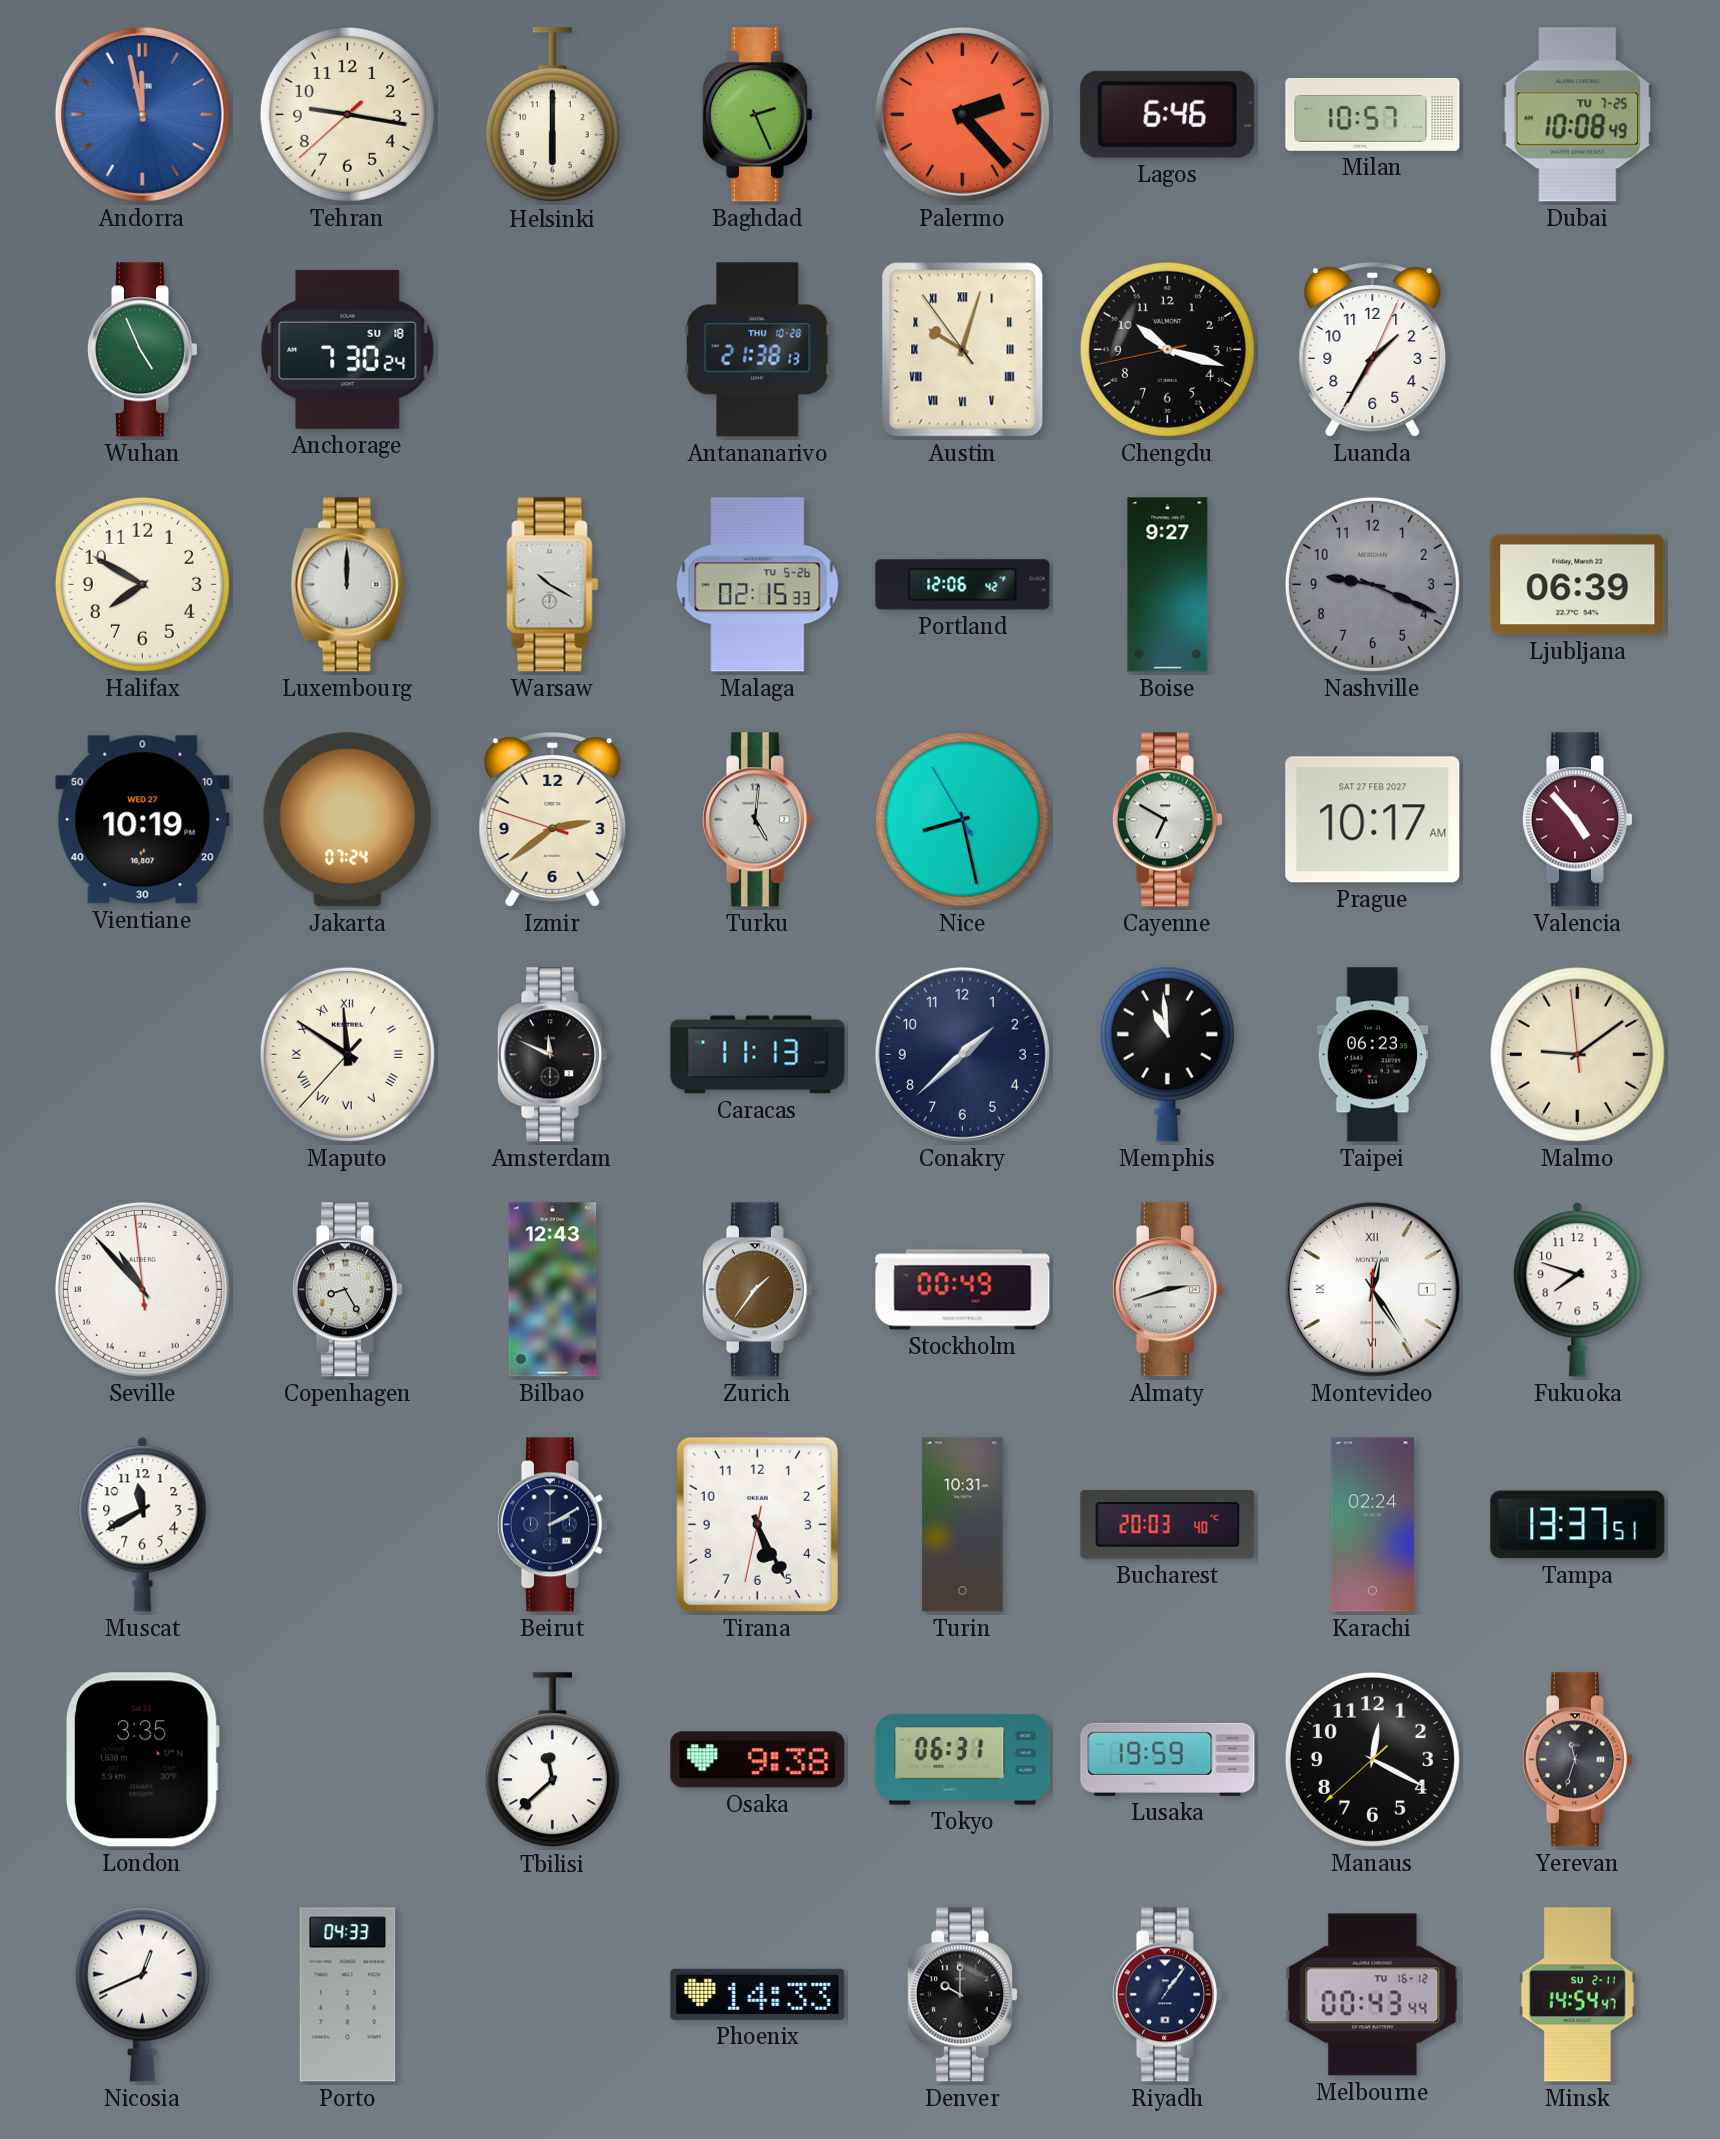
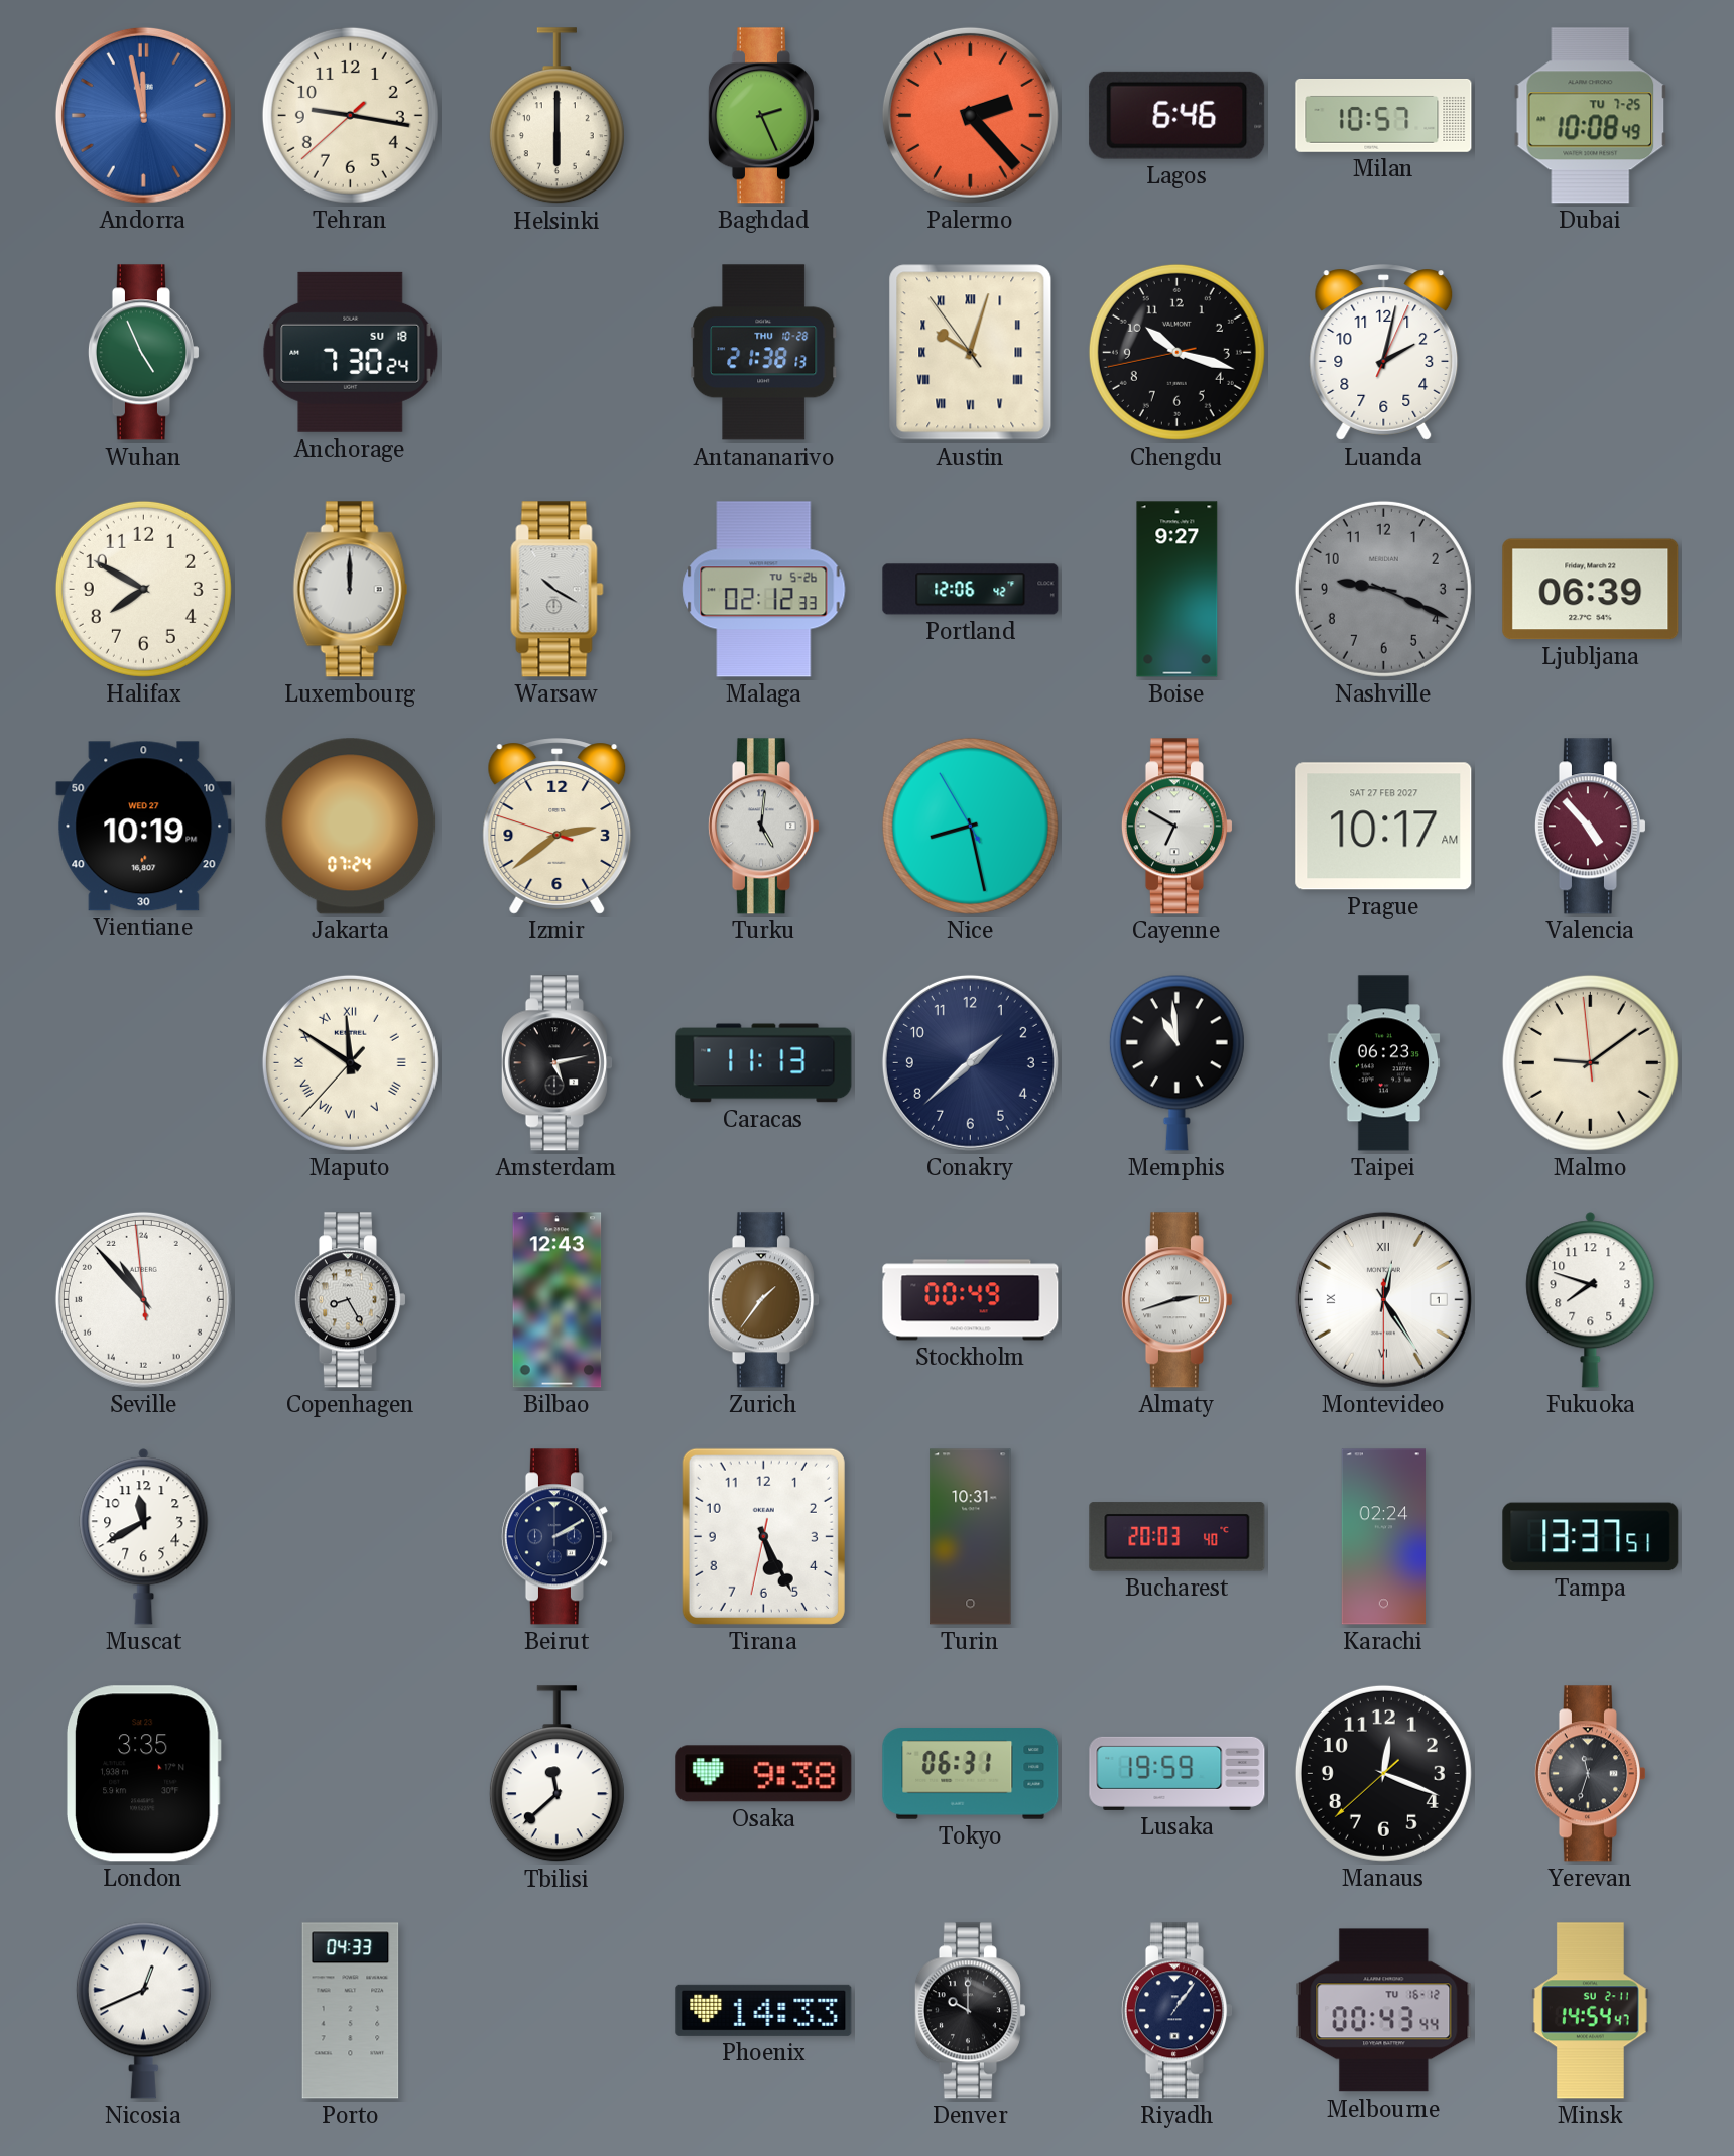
Luanda: 1:35 -> 2:02
Malaga: 02:15 -> 02:12
Amsterdam: 11:49 -> 5:13
Manaus: 12:19 -> 12:18
